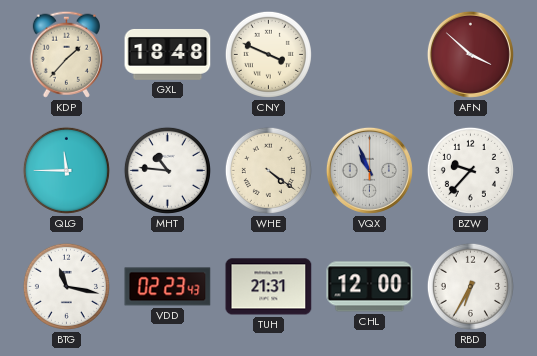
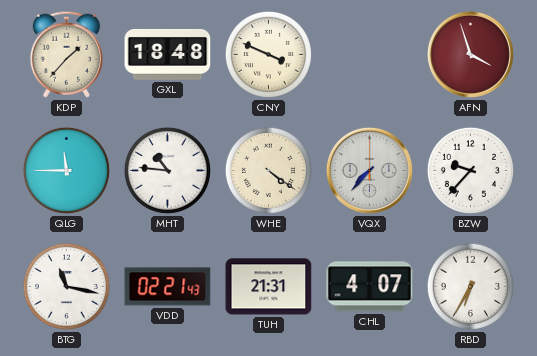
AFN: 3:52 -> 3:57
VQX: 10:56 -> 7:37
VDD: 02:23 -> 02:21
CHL: 12:00 -> 4:07
